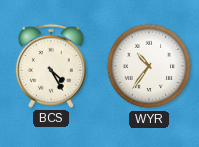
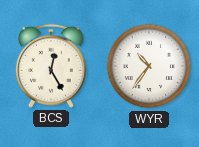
BCS: 4:25 -> 12:25
